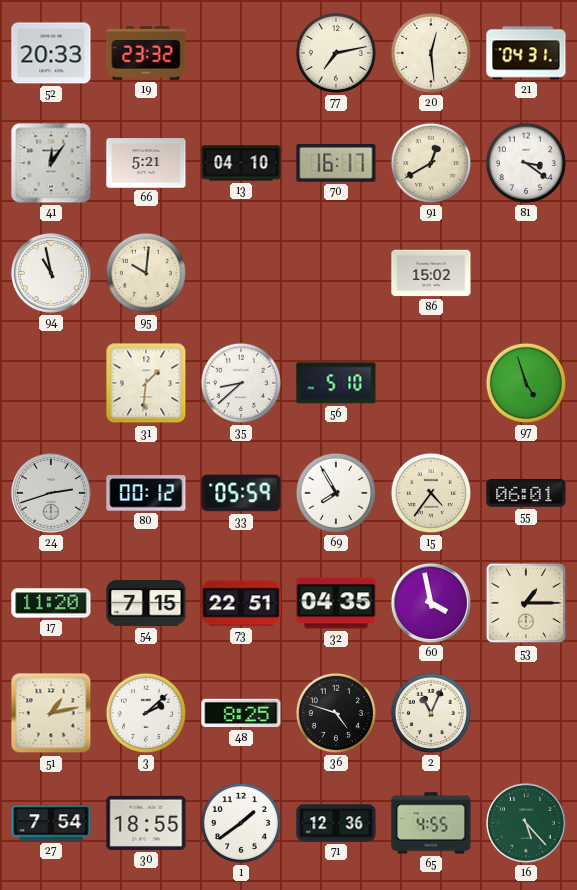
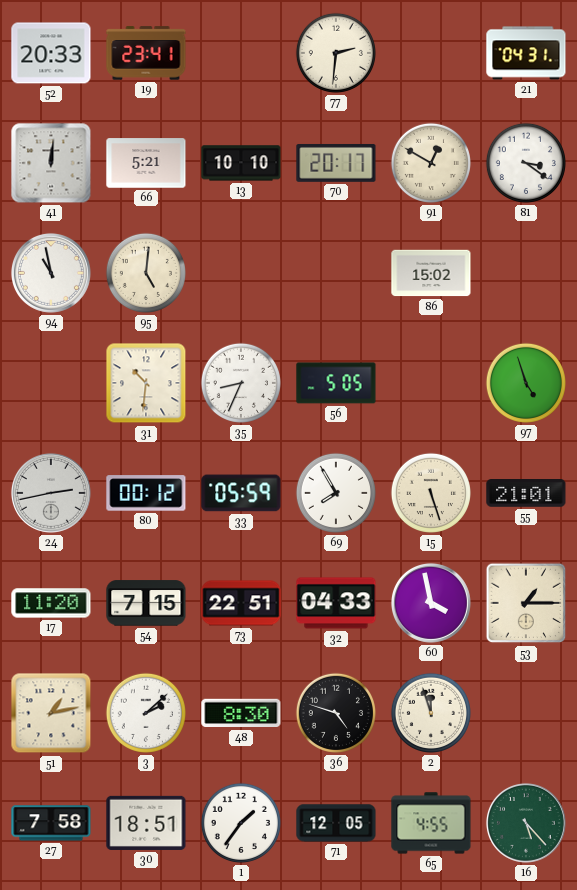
19: 23:32 -> 23:41
77: 7:13 -> 2:31
20: 12:29 -> none
41: 12:06 -> 12:01
13: 04:10 -> 10:10
70: 16:17 -> 20:17
91: 12:40 -> 12:50
95: 10:01 -> 5:01
31: 1:31 -> 10:31
35: 8:38 -> 8:34
56: 5:10 -> 5:05
24: 2:42 -> 2:43
15: 4:36 -> 5:27
55: 06:01 -> 21:01
32: 04:35 -> 04:33
48: 8:25 -> 8:30
2: 11:04 -> 11:57
27: 7:54 -> 7:58
30: 18:55 -> 18:51
1: 1:39 -> 1:36
71: 12:36 -> 12:05
